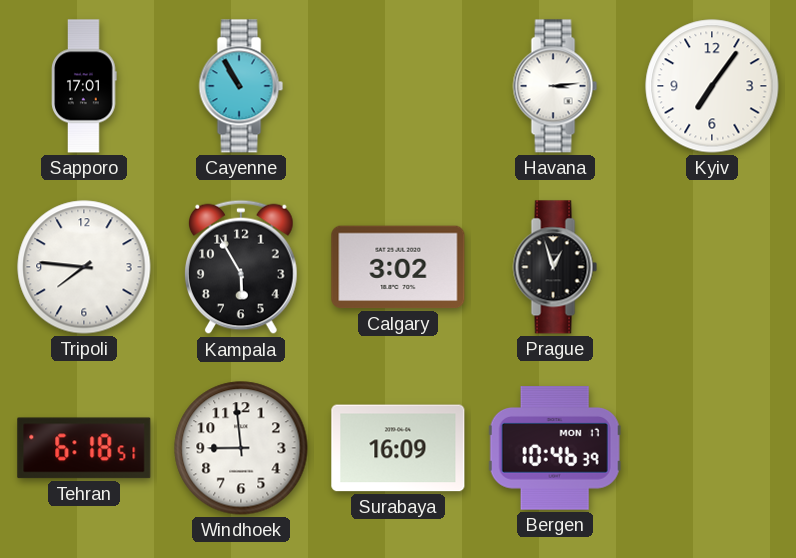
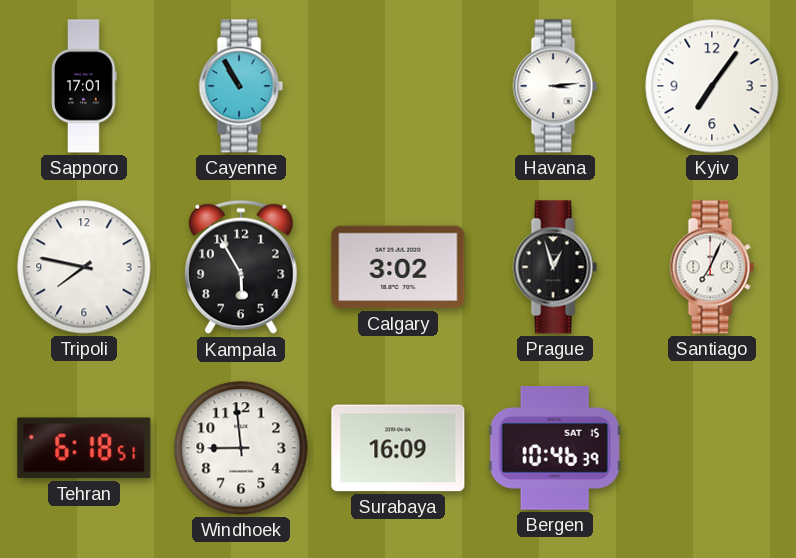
Tripoli: 7:46 -> 7:47
Santiago: none -> 7:04
Bergen date: MON 17 -> SAT 15
